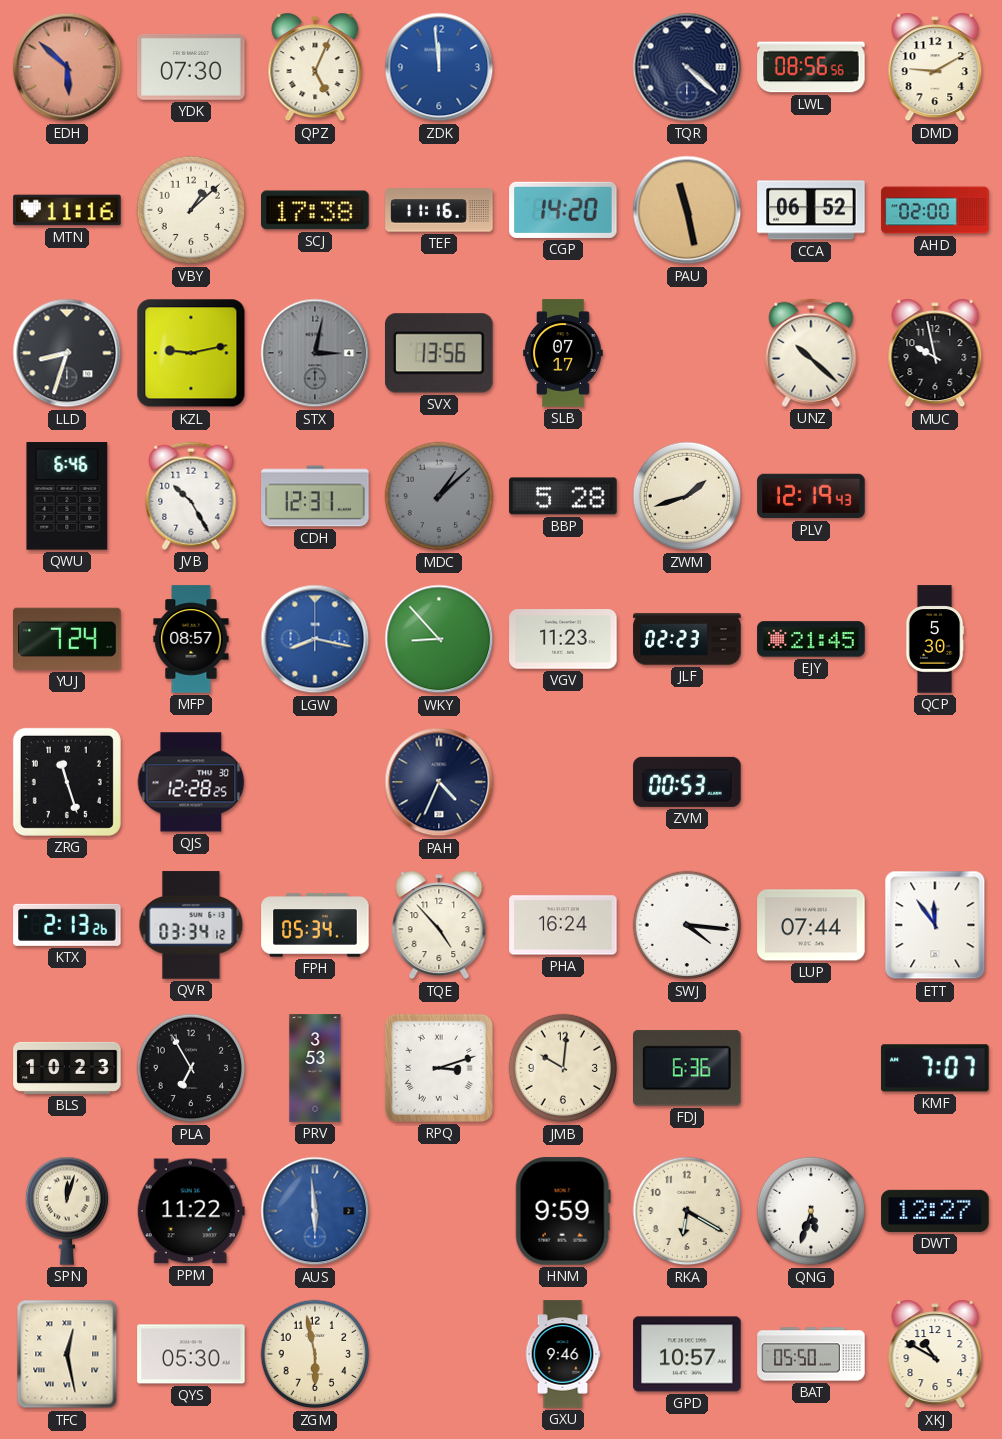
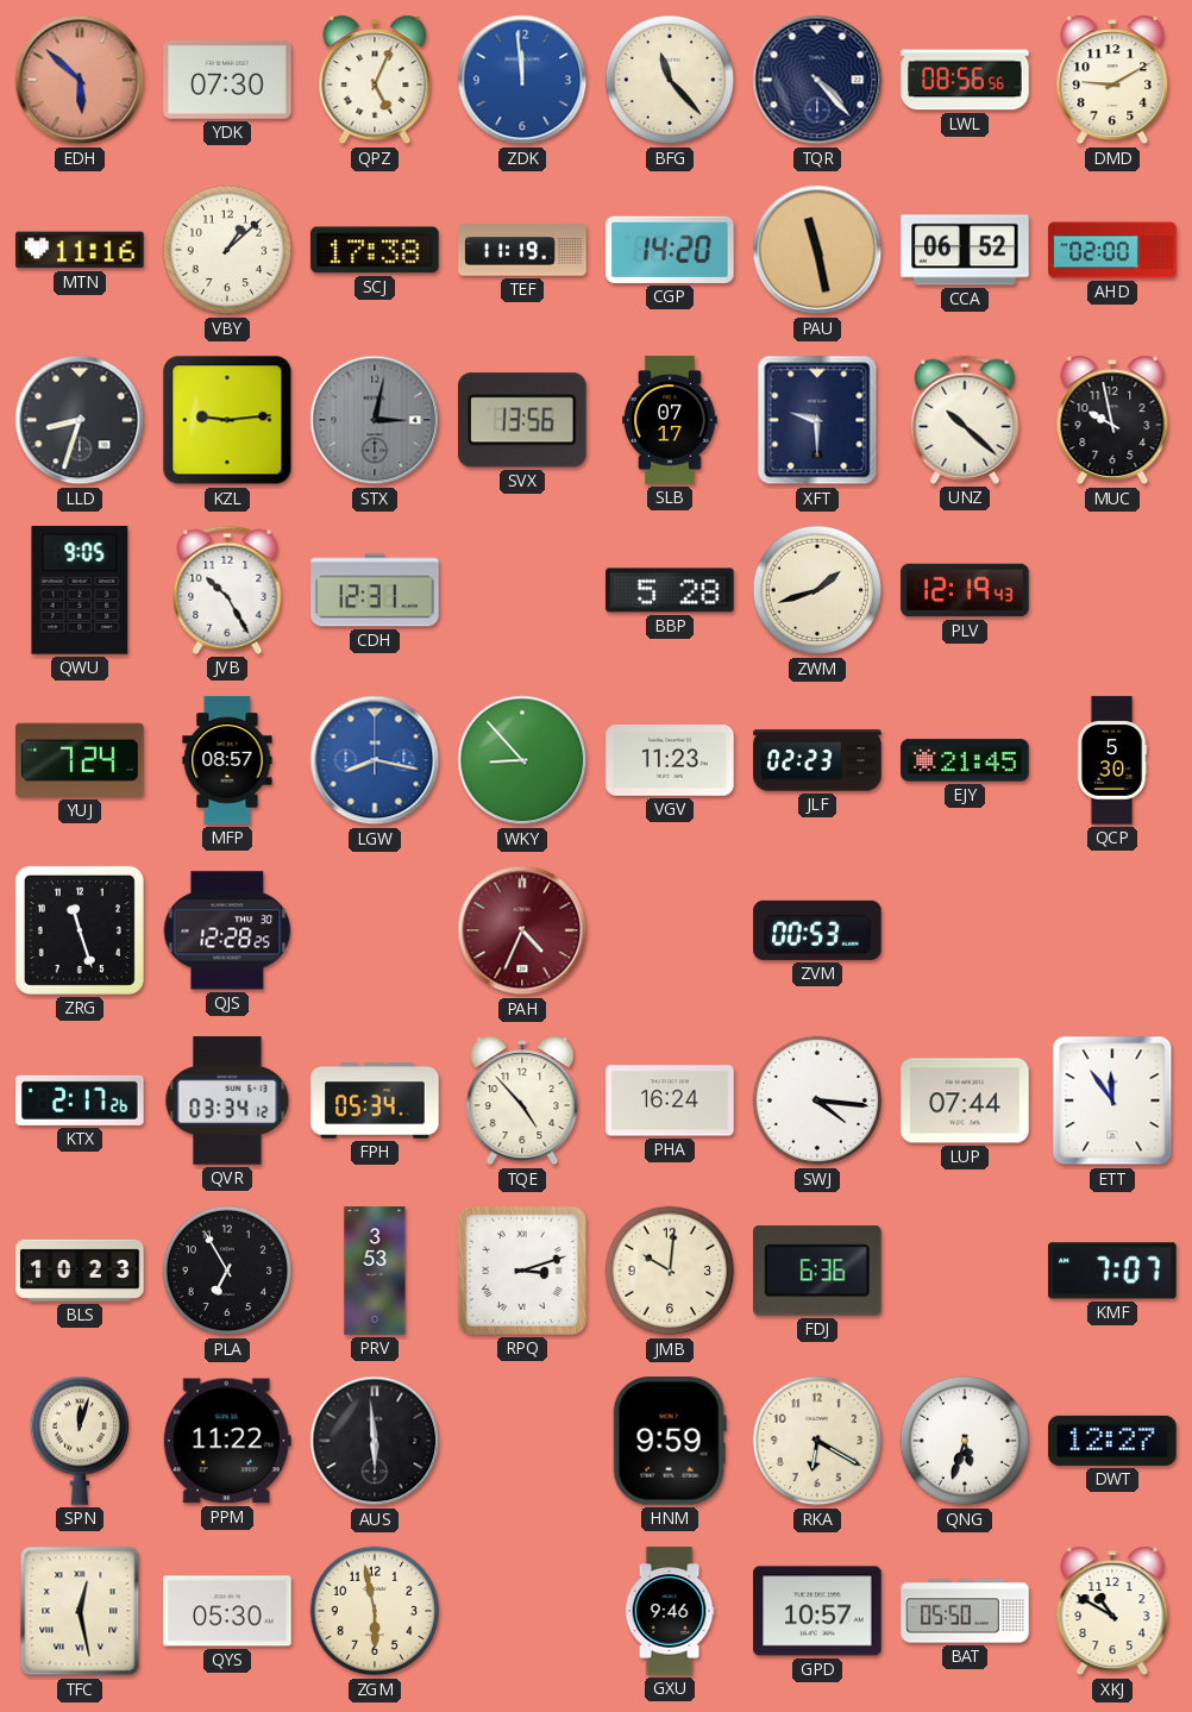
BFG: none -> 11:23
TQR: 4:22 -> 4:23
TEF: 11:16 -> 11:19
KZL: 9:13 -> 9:14
XFT: none -> 9:30
QWU: 6:46 -> 9:05
MDC: 1:08 -> none
PAH dial: navy -> burgundy
KTX: 2:13 -> 2:17
AUS dial: blue -> black
